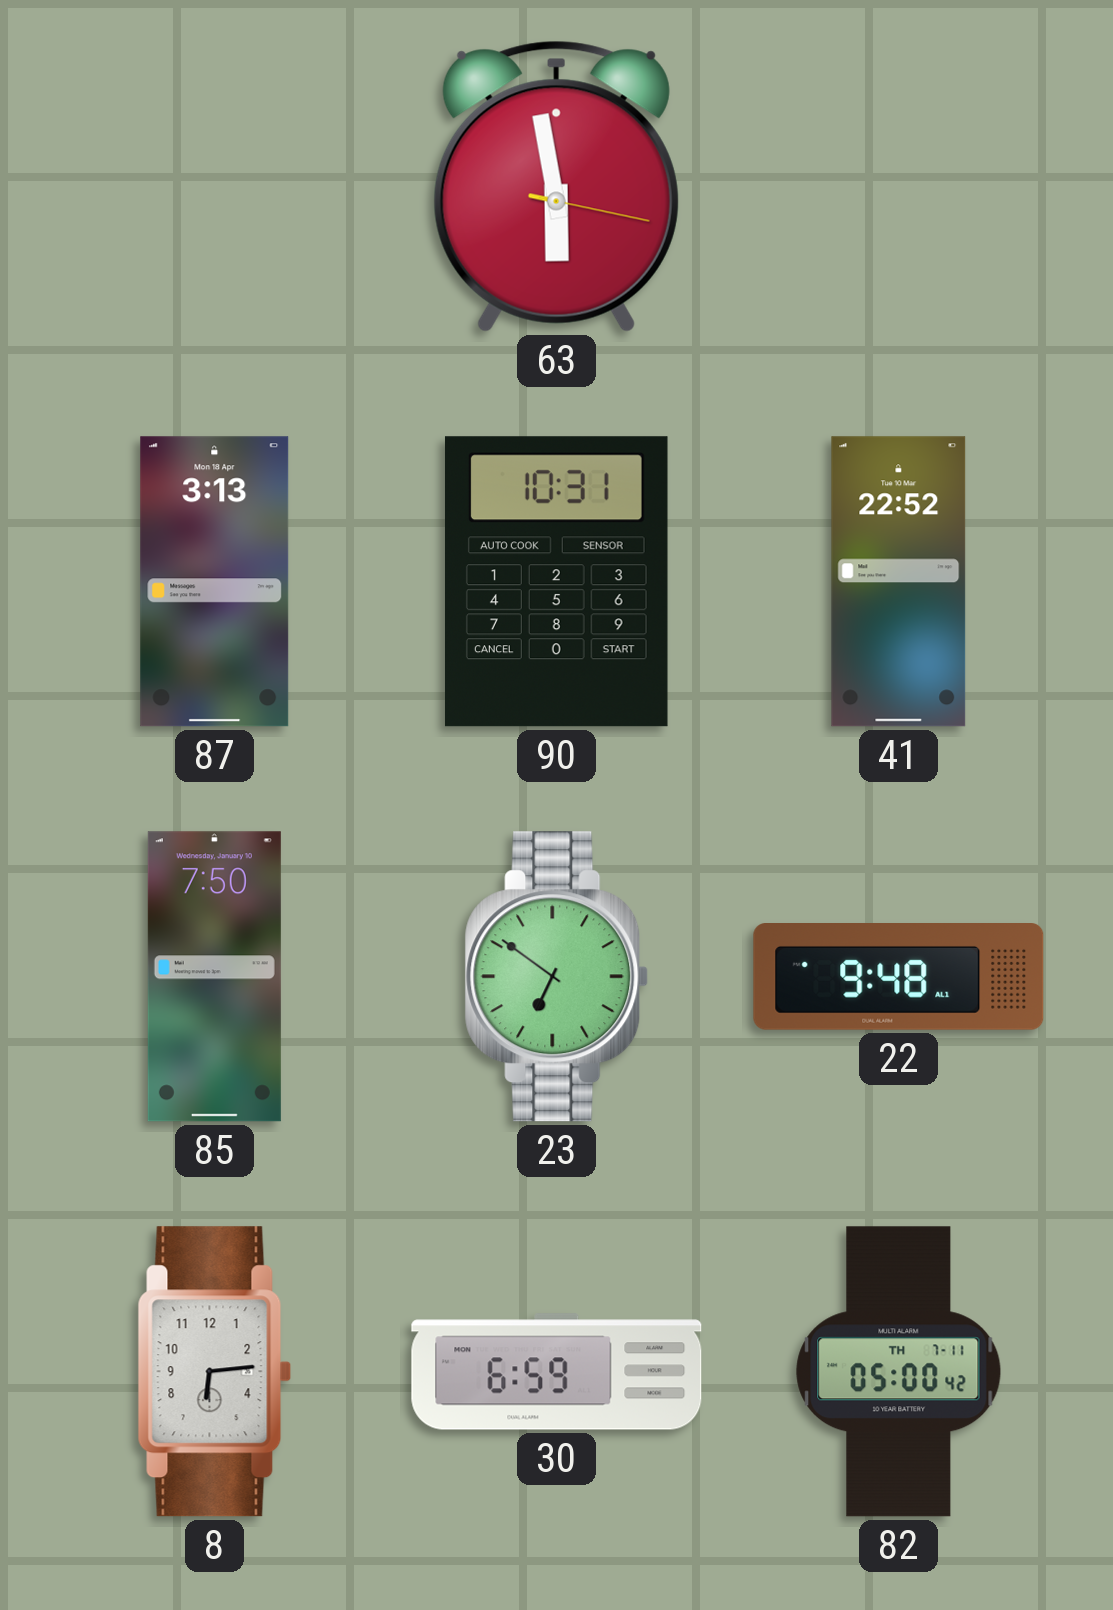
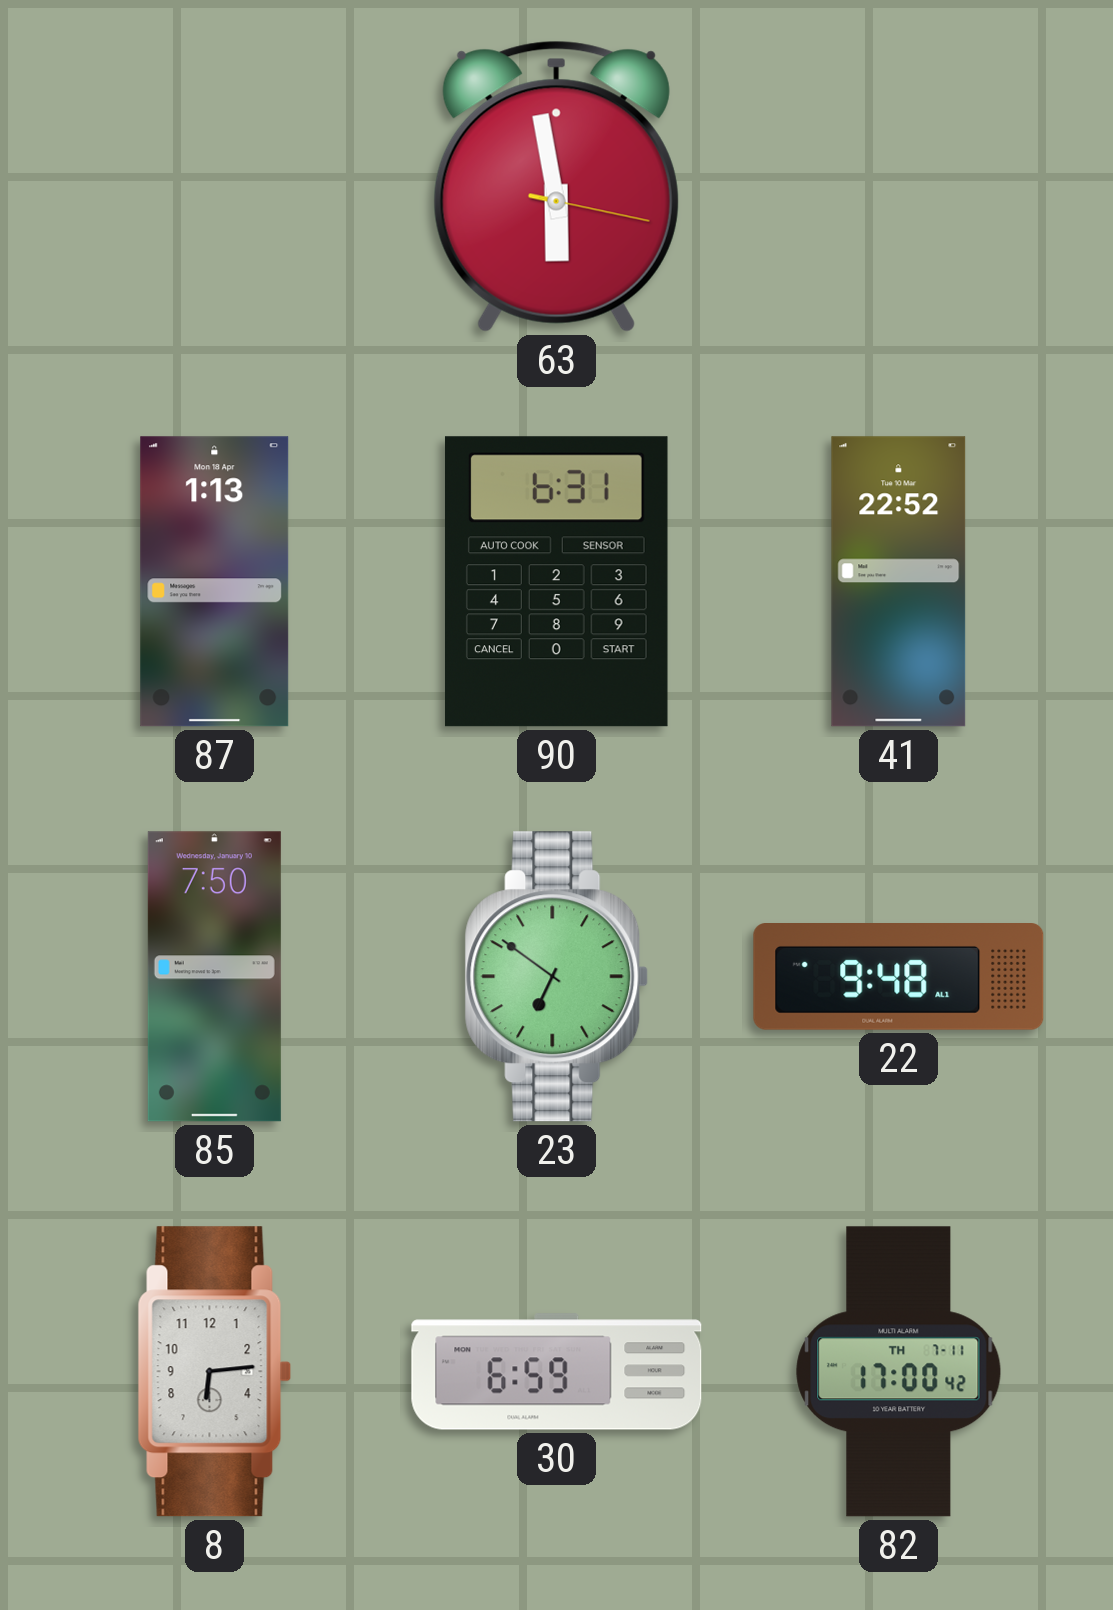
87: 3:13 -> 1:13
90: 10:31 -> 6:31
82: 05:00 -> 17:00
